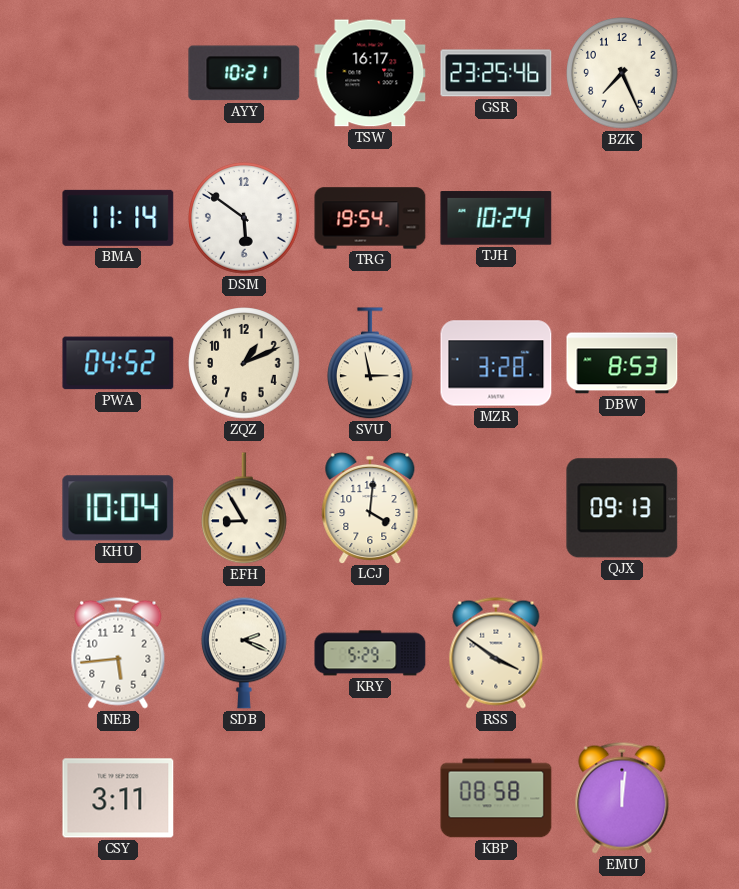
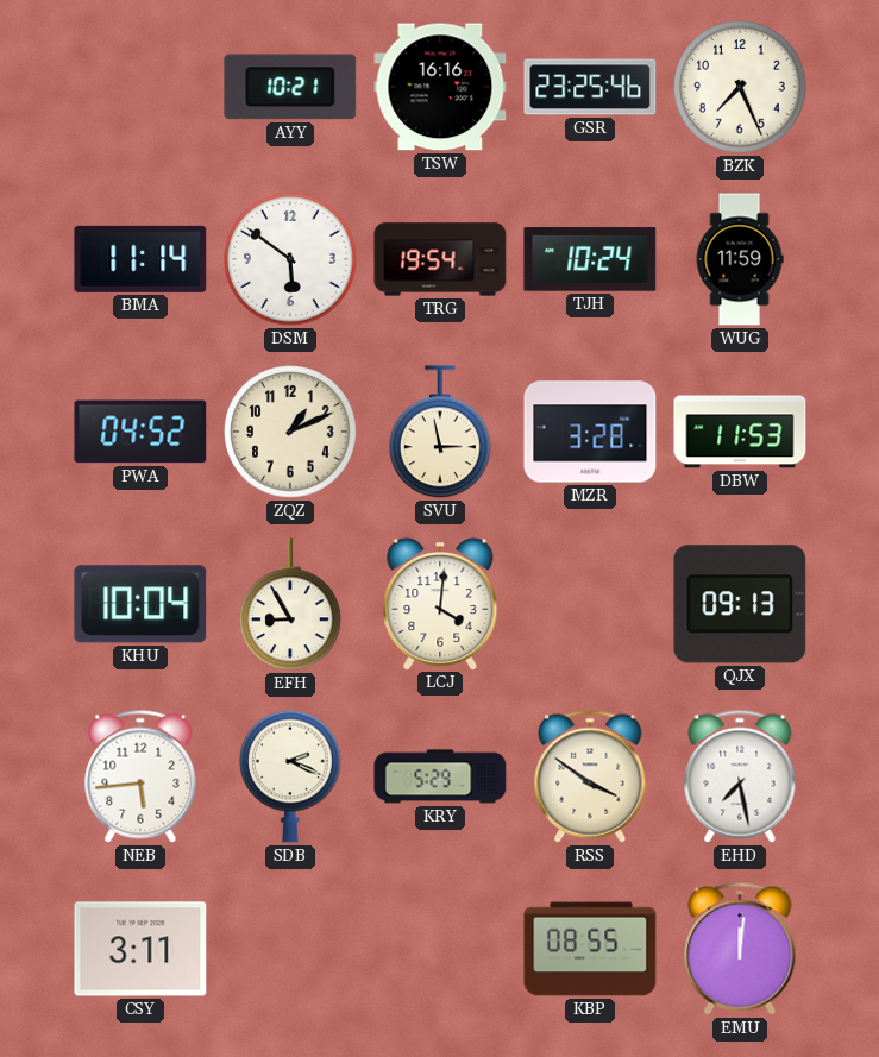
TSW: 16:17 -> 16:16
WUG: none -> 11:59
DBW: 8:53 -> 11:53
EHD: none -> 7:28
KBP: 08:58 -> 08:55
